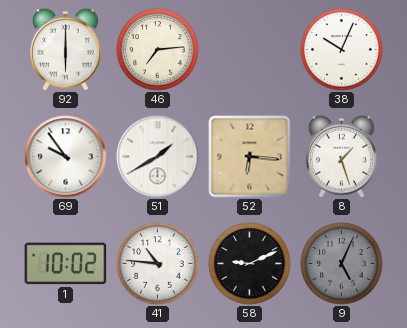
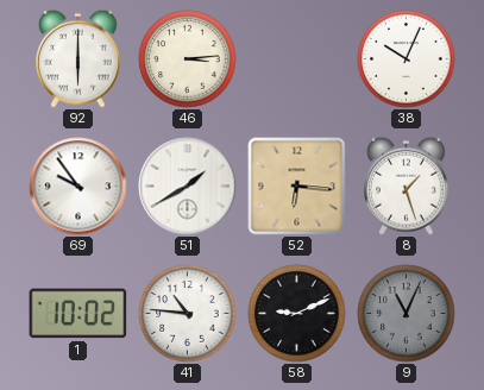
46: 7:14 -> 3:14
9: 5:04 -> 11:04
